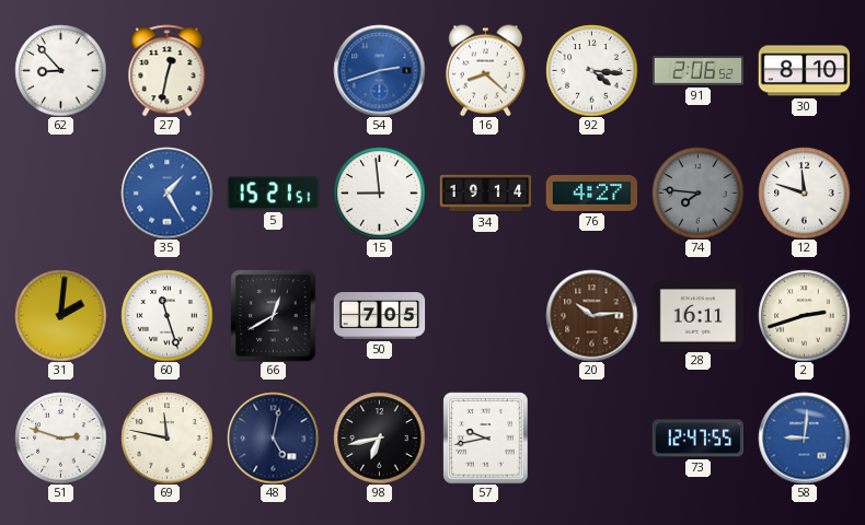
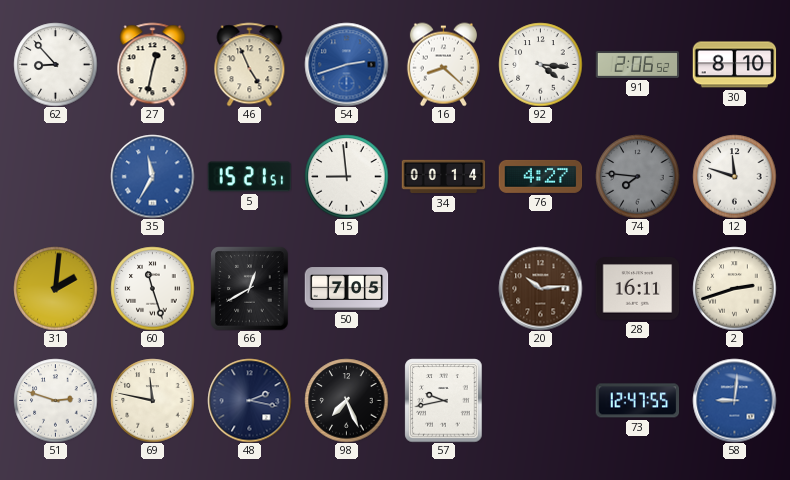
46: none -> 4:56
35: 1:25 -> 11:35
34: 19:14 -> 00:14
48: 5:02 -> 2:17
98: 6:43 -> 7:26
